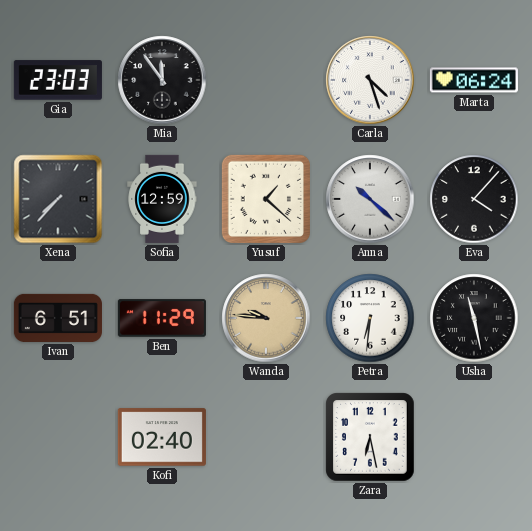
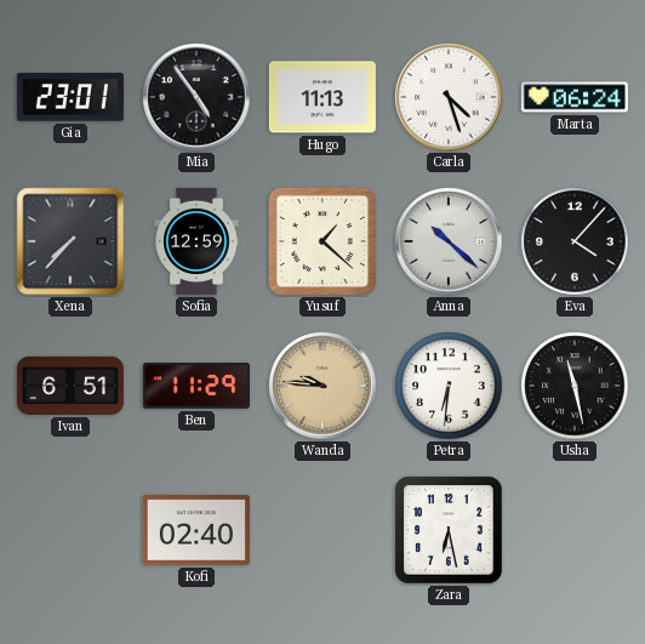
Gia: 23:03 -> 23:01
Mia: 11:54 -> 4:54
Hugo: none -> 11:13
